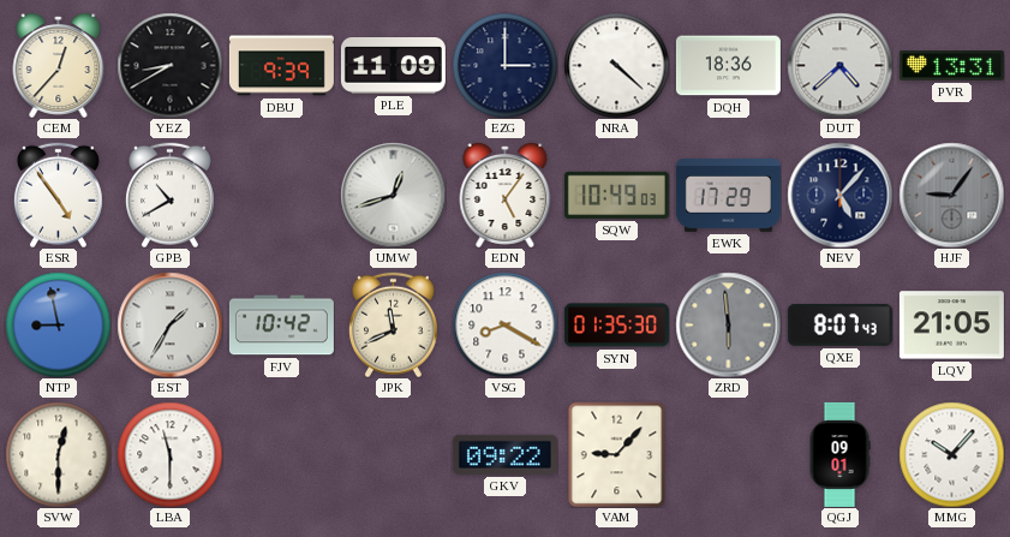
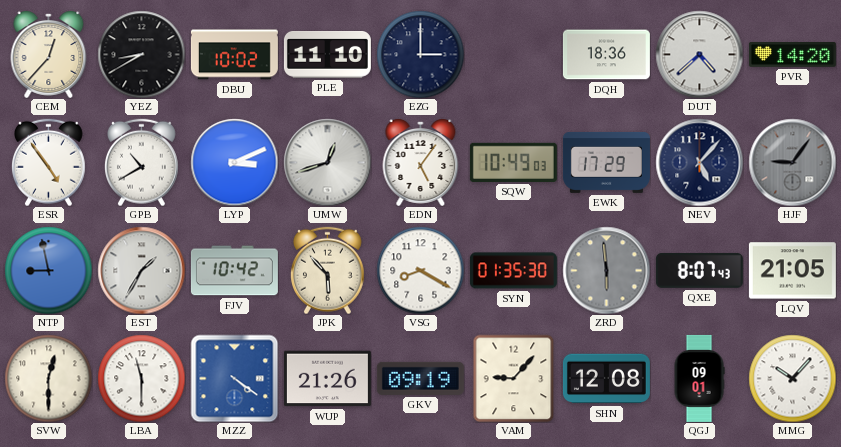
DBU: 9:39 -> 10:02
PLE: 11:09 -> 11:10
NRA: 4:22 -> none
PVR: 13:31 -> 14:20
LYP: none -> 3:11
JPK: 11:41 -> 5:53
MZZ: none -> 4:21
WUP: none -> 21:26
GKV: 09:22 -> 09:19
SHN: none -> 12:08
